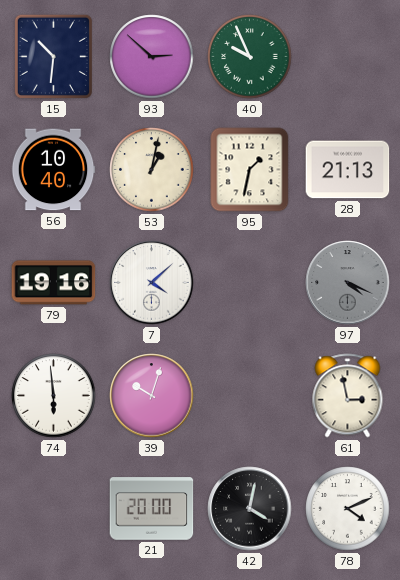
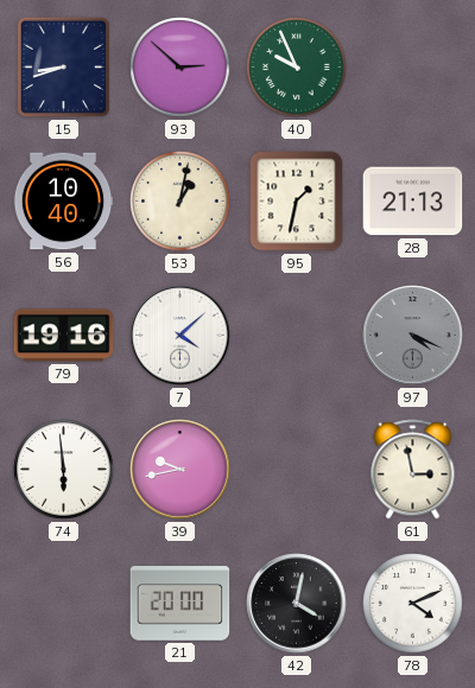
15: 10:31 -> 8:42
39: 10:03 -> 9:43
